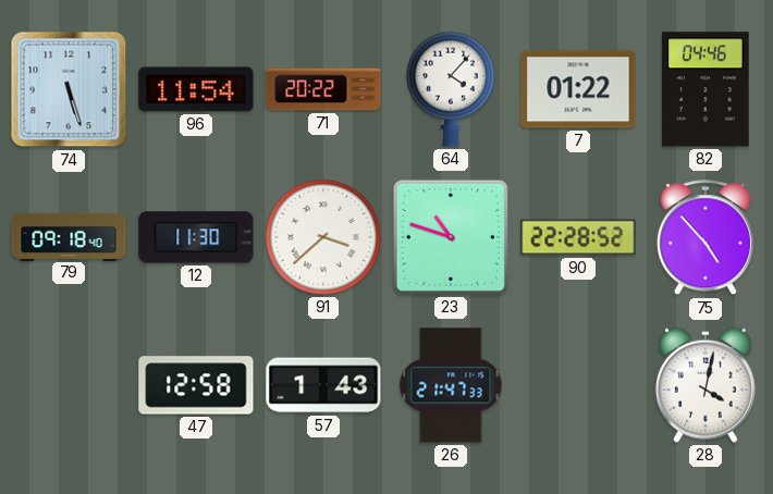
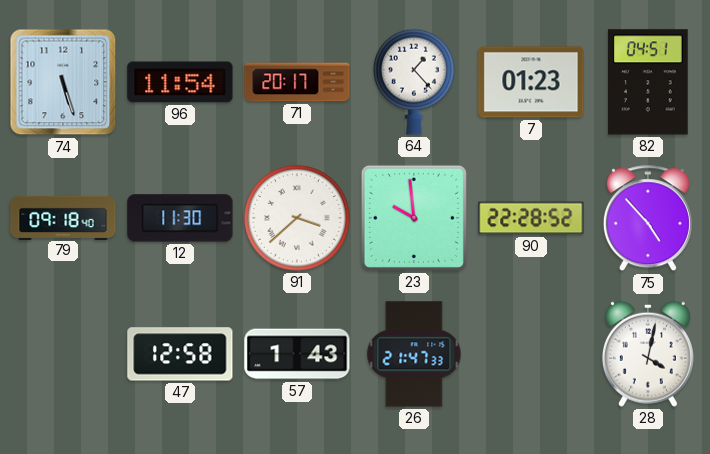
71: 20:22 -> 20:17
64: 4:07 -> 1:23
7: 01:22 -> 01:23
82: 04:46 -> 04:51
23: 10:48 -> 9:59
